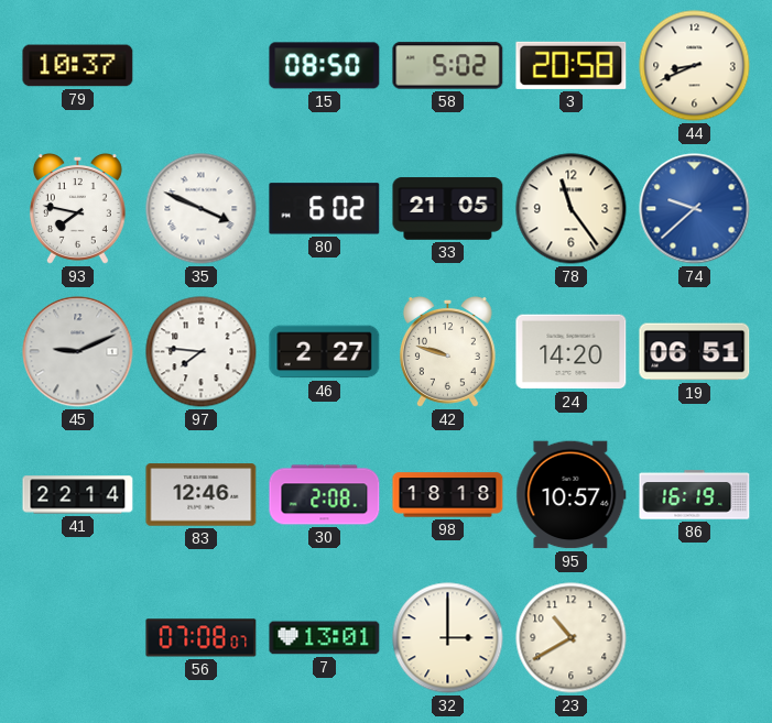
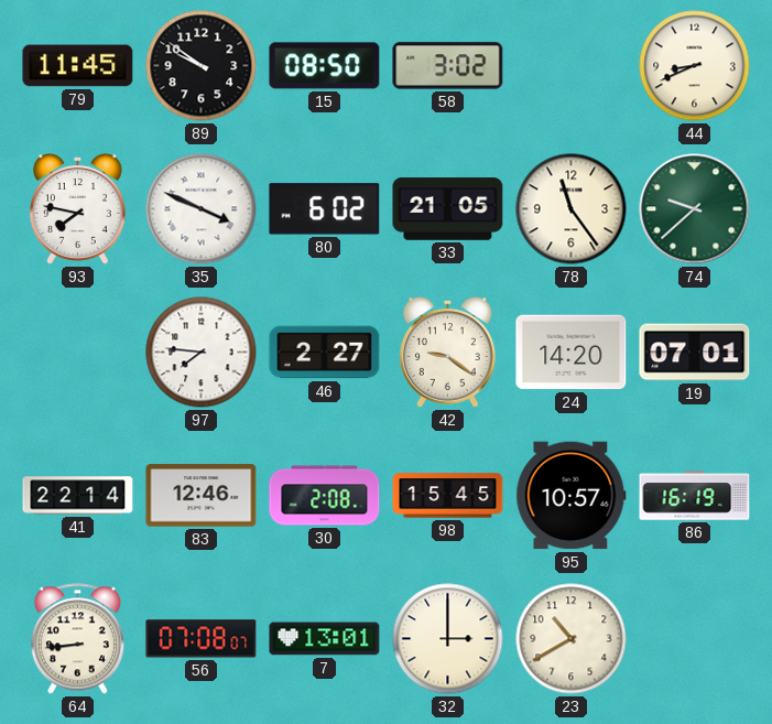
79: 10:37 -> 11:45
89: none -> 9:51
58: 5:02 -> 3:02
3: 20:58 -> none
74 dial: blue -> green
45: 9:11 -> none
42: 9:48 -> 9:21
19: 06:51 -> 07:01
98: 18:18 -> 15:45
64: none -> 8:44
